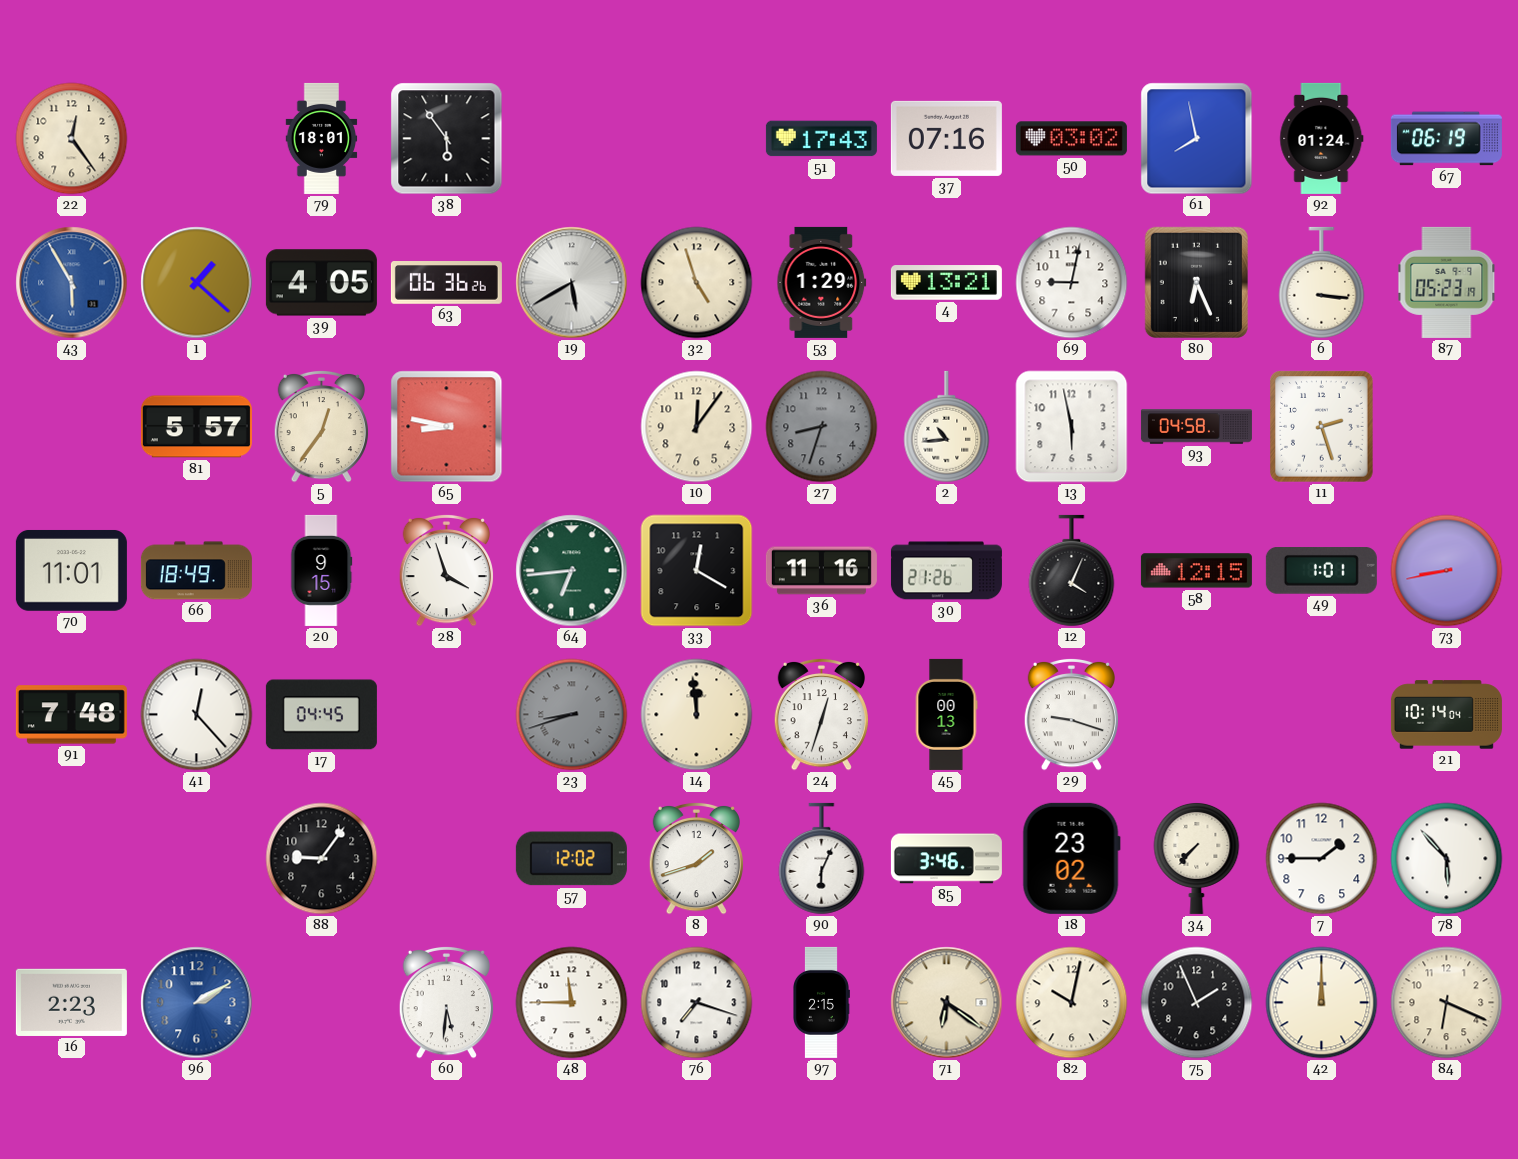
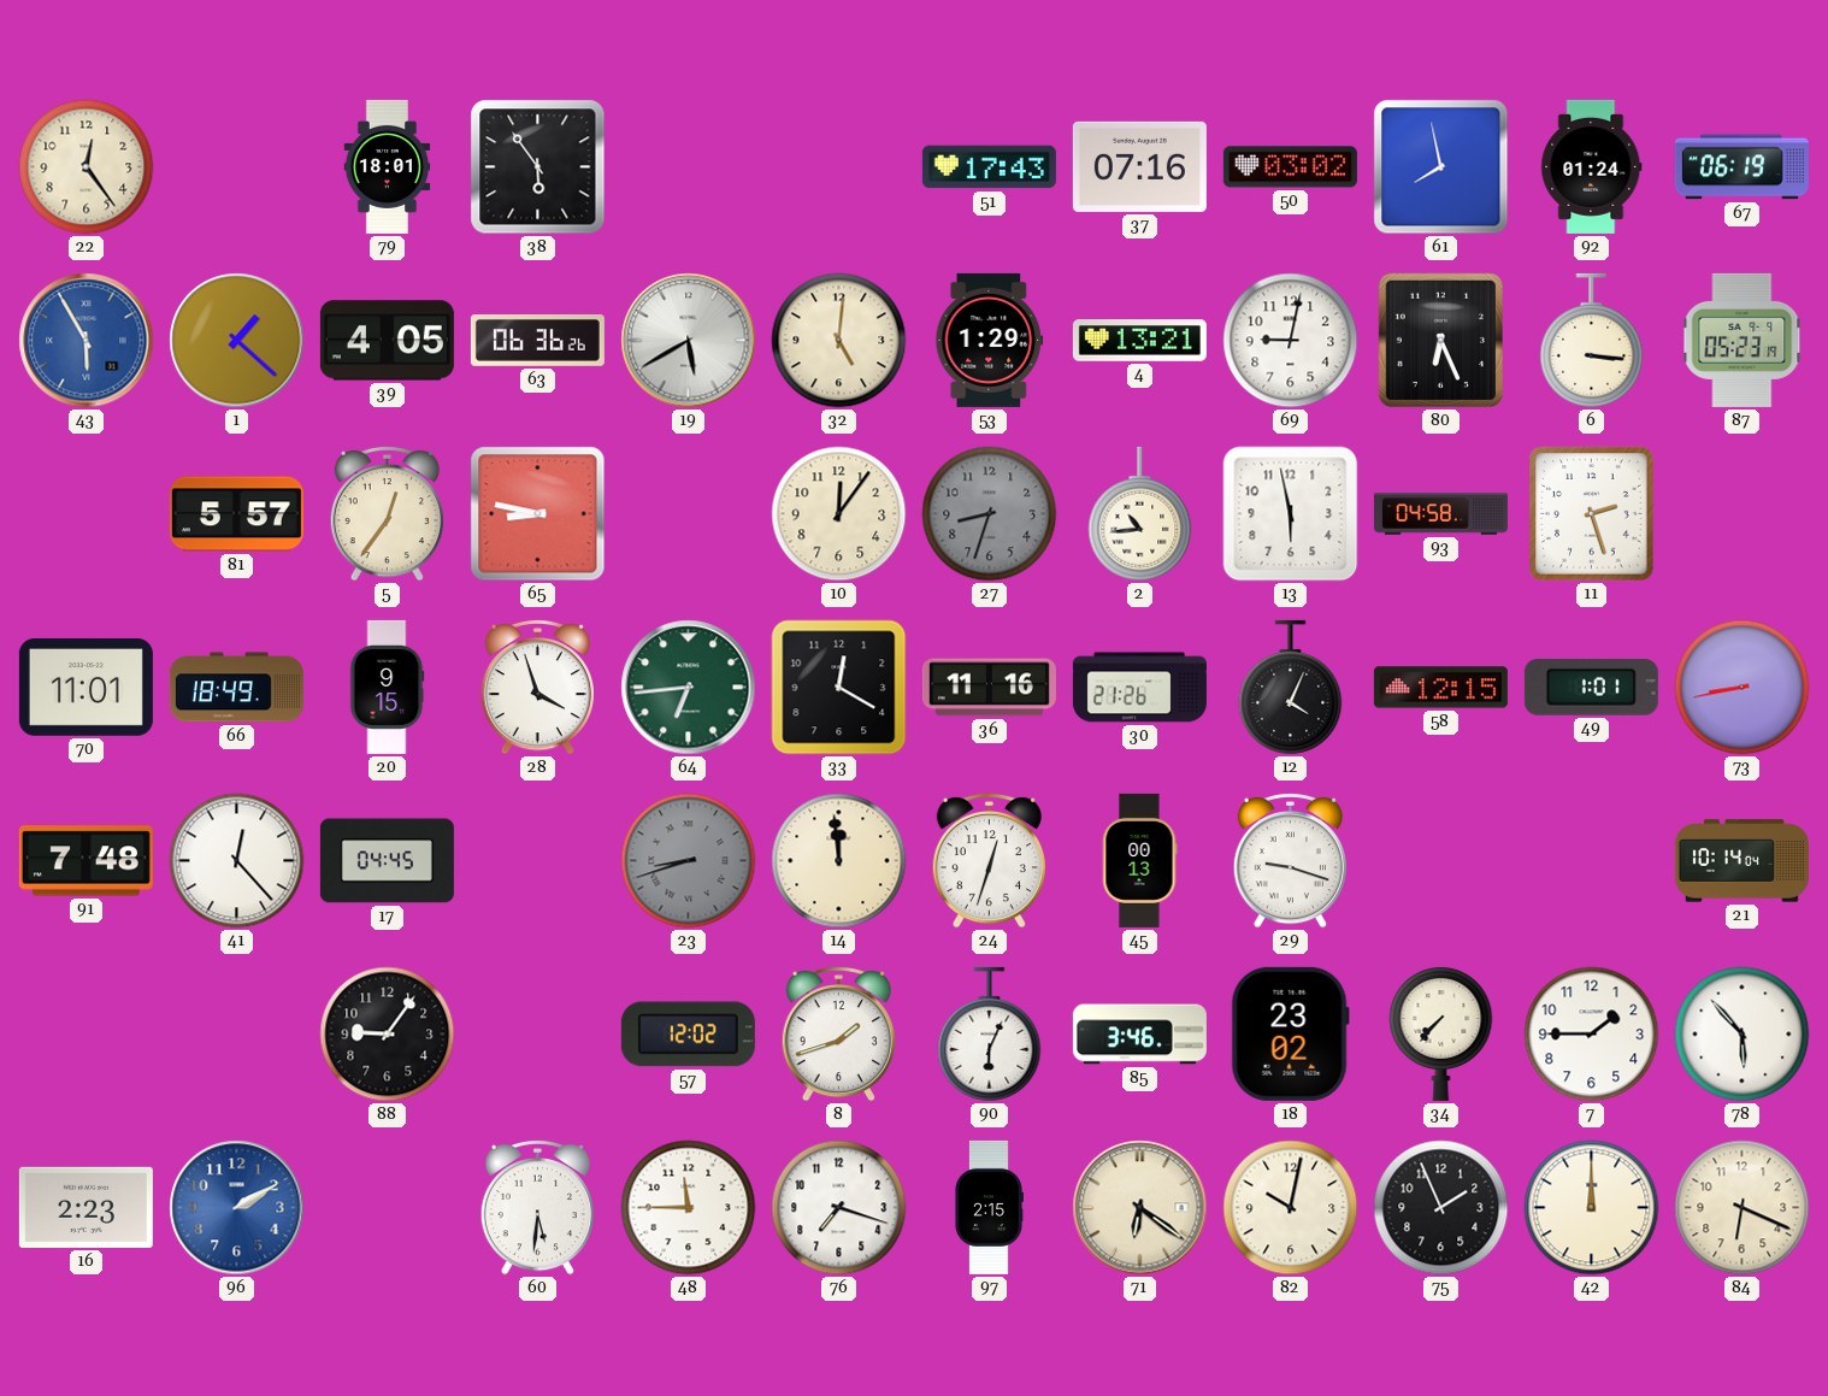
32: 4:57 -> 5:01
